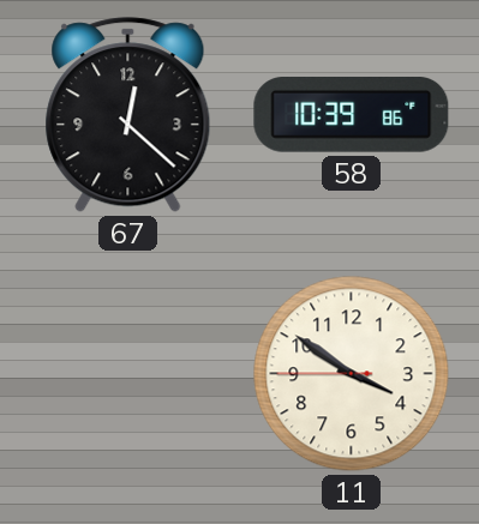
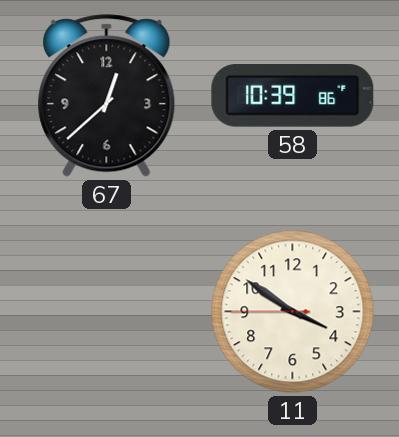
67: 12:22 -> 12:38
